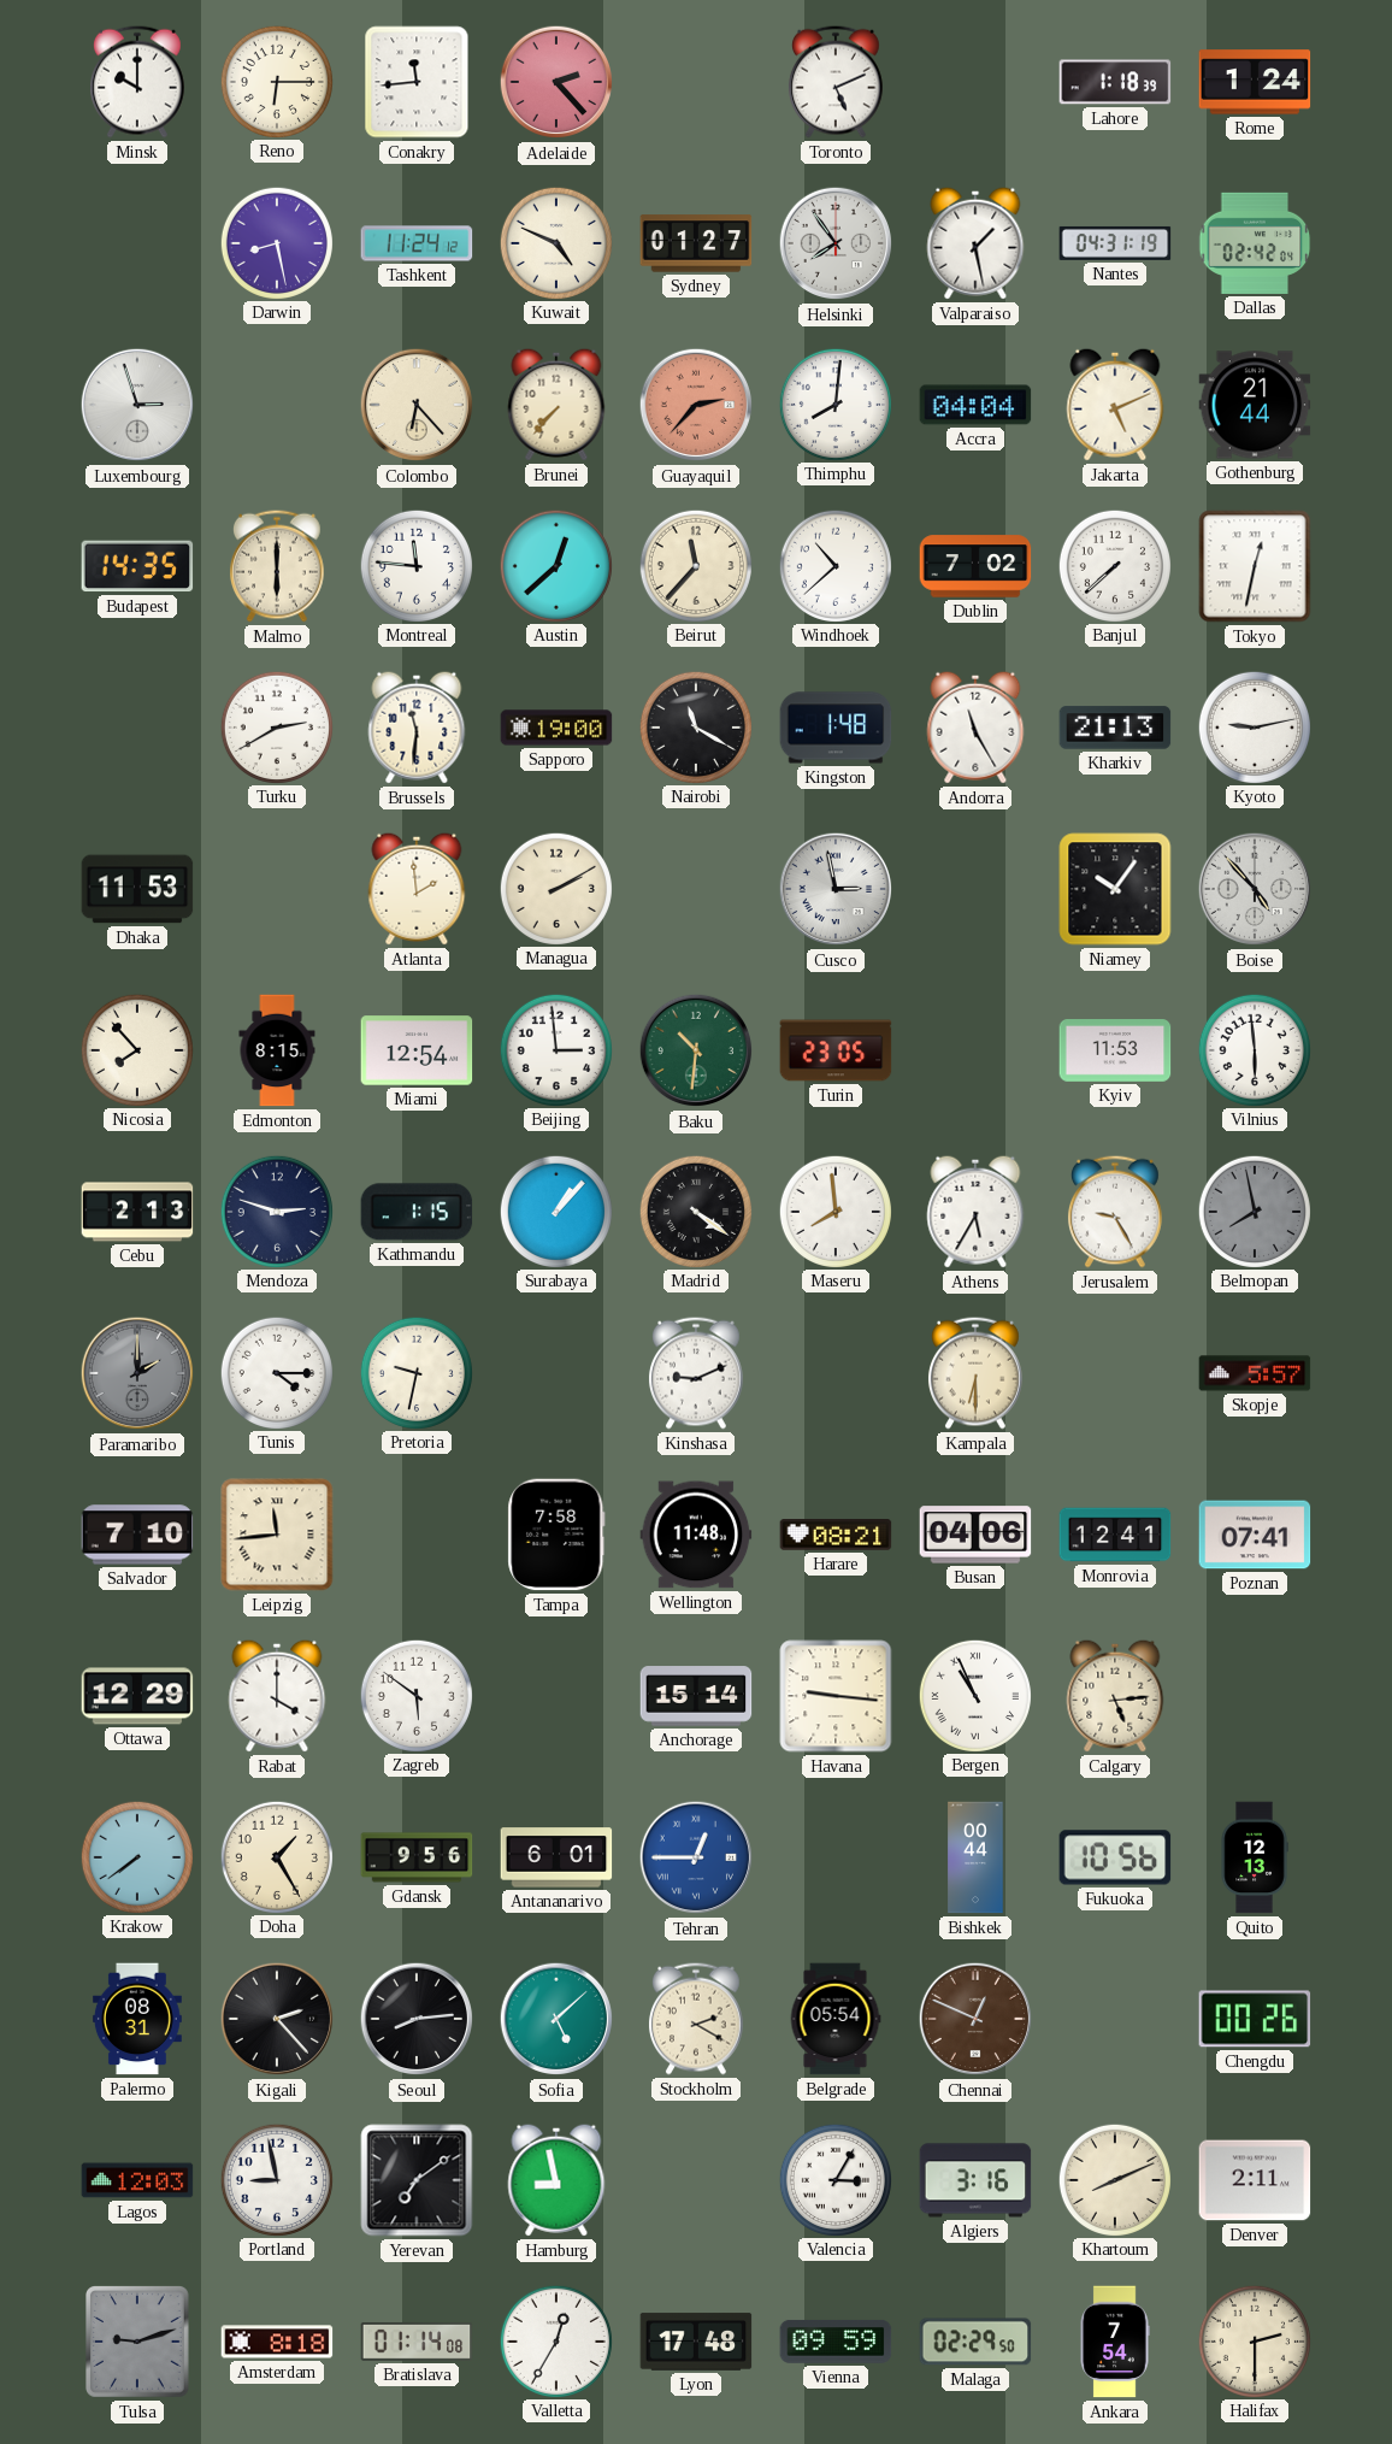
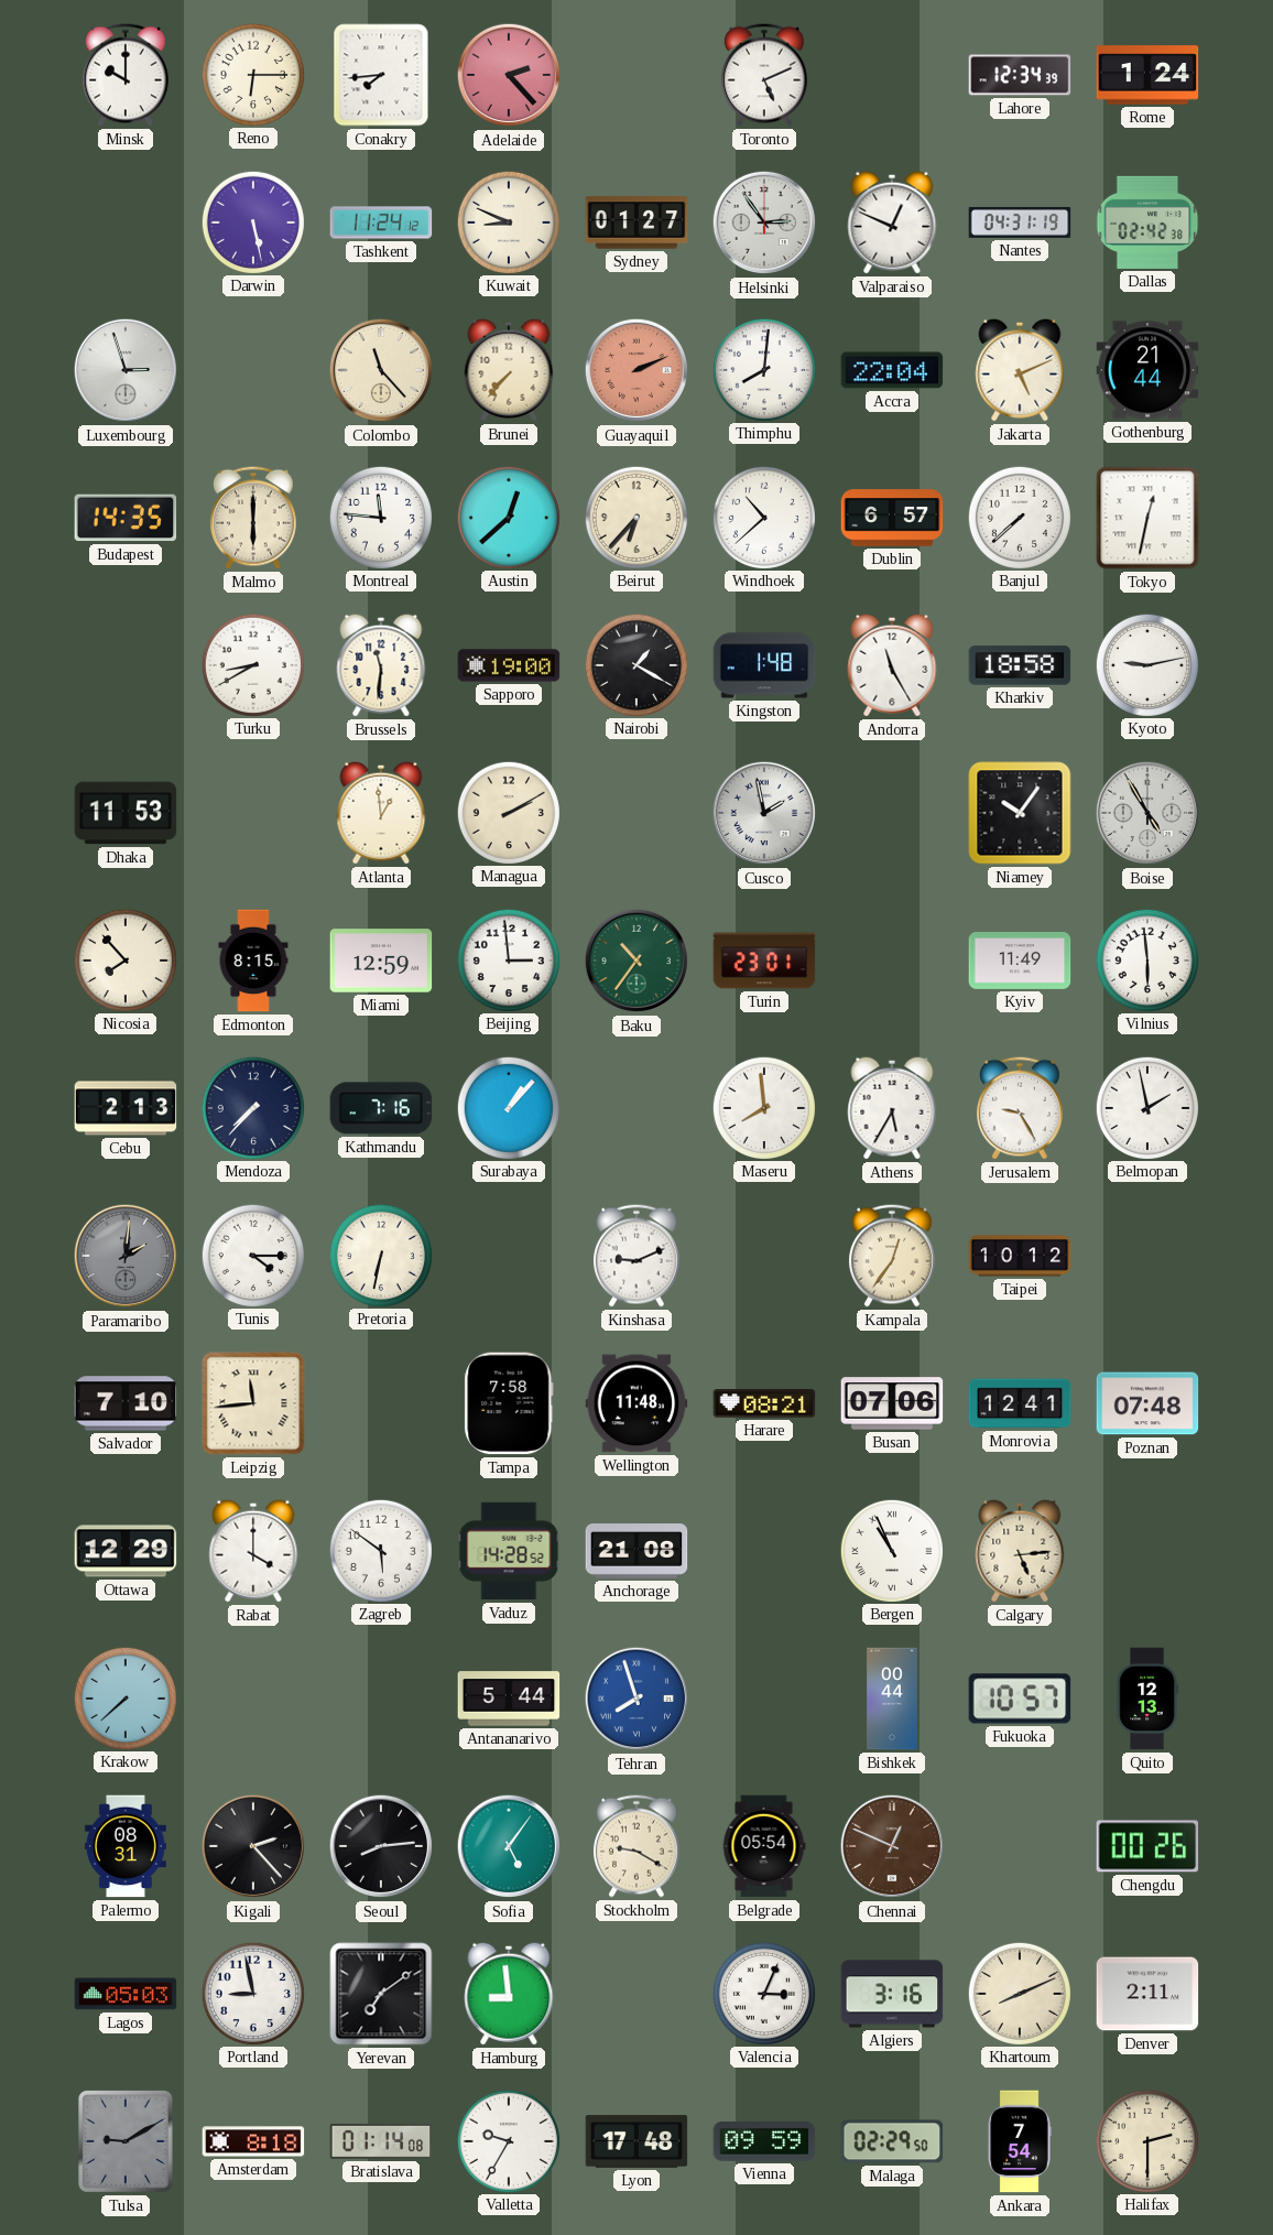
Conakry: 11:44 -> 7:44
Lahore: 1:18 -> 12:34
Darwin: 8:28 -> 5:28
Kuwait: 4:49 -> 8:49
Helsinki: 7:54 -> 2:54
Valparaiso: 1:28 -> 12:49
Dallas: 02:42:04 -> 02:42:38
Colombo: 6:23 -> 11:23
Guayaquil: 2:37 -> 2:11
Accra: 04:04 -> 22:04
Beirut: 11:37 -> 6:37
Dublin: 7:02 -> 6:57
Turku: 2:40 -> 8:40
Nairobi: 11:20 -> 1:20
Kharkiv: 21:13 -> 18:58
Atlanta: 1:59 -> 12:59
Cusco: 2:58 -> 1:58
Boise: 4:53 -> 4:55
Miami: 12:54 -> 12:59
Baku: 10:31 -> 10:36
Turin: 23:05 -> 23:01
Kyiv: 11:53 -> 11:49
Mendoza: 2:48 -> 7:37
Kathmandu: 1:15 -> 7:16
Madrid: 4:21 -> none
Belmopan: 7:58 -> 1:58
Belmopan dial: grey -> white
Paramaribo: 2:00 -> 2:01
Pretoria: 9:32 -> 6:32
Kampala: 6:30 -> 12:36
Taipei: none -> 10:12
Skopje: 5:57 -> none
Busan: 04:06 -> 07:06
Poznan: 07:41 -> 07:48
Vaduz: none -> 14:28
Anchorage: 15:14 -> 21:08
Havana: 9:16 -> none
Krakow: 7:39 -> 7:38
Doha: 1:25 -> none
Gdansk: 9:56 -> none
Antananarivo: 6:01 -> 5:44
Tehran: 12:45 -> 7:57
Fukuoka: 10:56 -> 10:57
Sofia: 5:08 -> 5:06
Stockholm: 2:20 -> 9:20
Lagos: 12:03 -> 05:03
Hamburg: 8:58 -> 8:59
Valencia: 3:05 -> 3:04
Tulsa: 9:12 -> 9:10
Valletta: 12:35 -> 9:35
